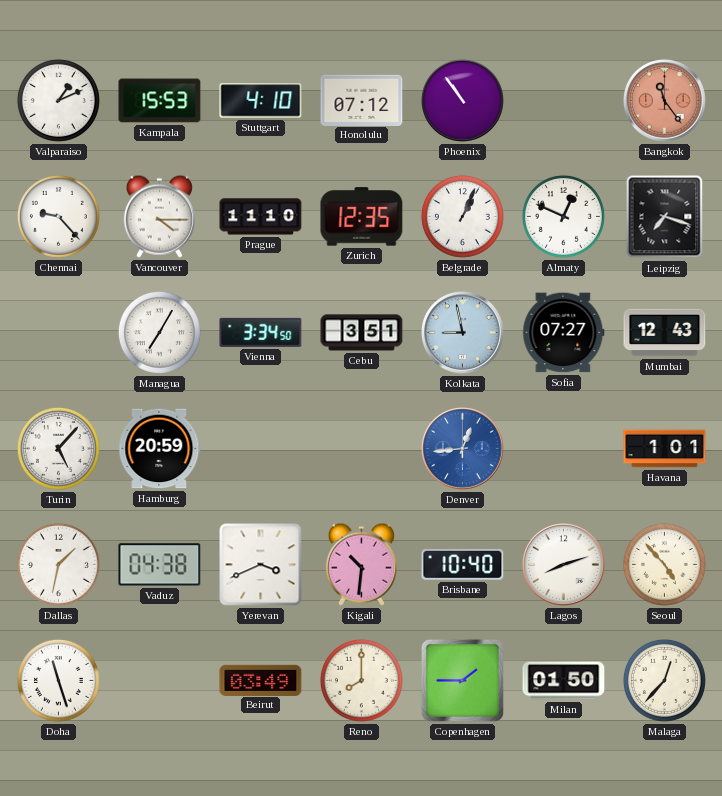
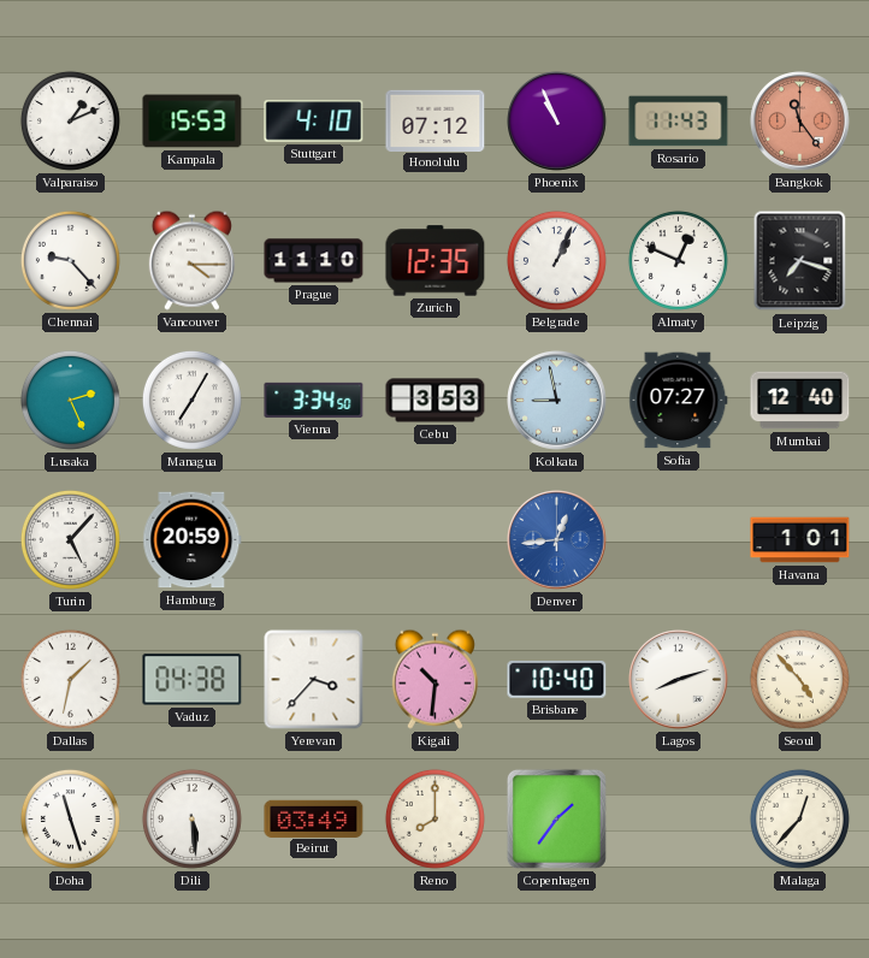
Phoenix: 10:54 -> 10:56
Rosario: none -> 11:43
Lusaka: none -> 2:26
Cebu: 3:51 -> 3:53
Mumbai: 12:43 -> 12:40
Yerevan: 3:41 -> 3:37
Dili: none -> 5:29
Copenhagen: 1:45 -> 1:36
Milan: 01:50 -> none
